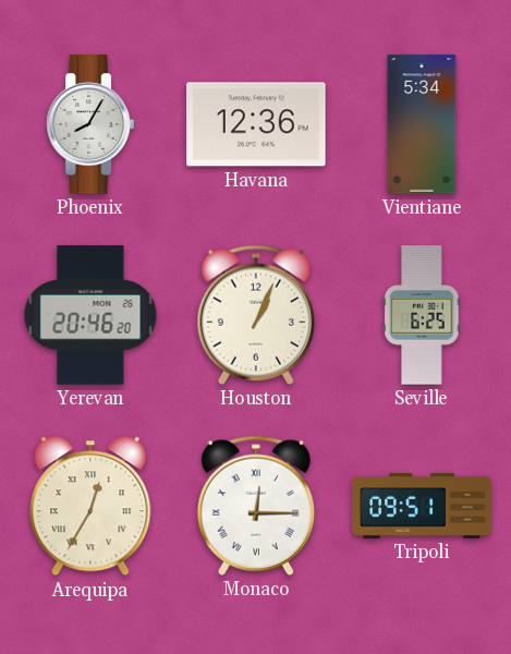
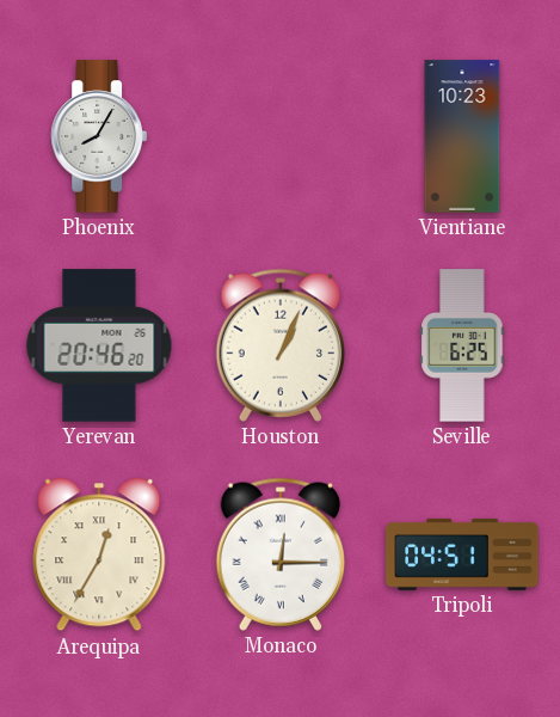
Havana: 12:36 -> none
Vientiane: 5:34 -> 10:23
Tripoli: 09:51 -> 04:51
